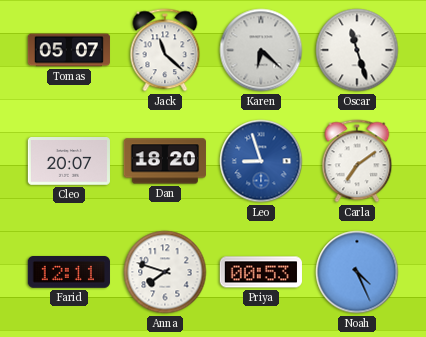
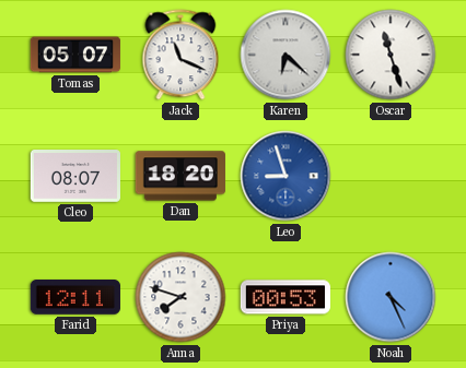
Jack: 11:22 -> 11:19
Cleo: 20:07 -> 08:07
Carla: 7:09 -> none
